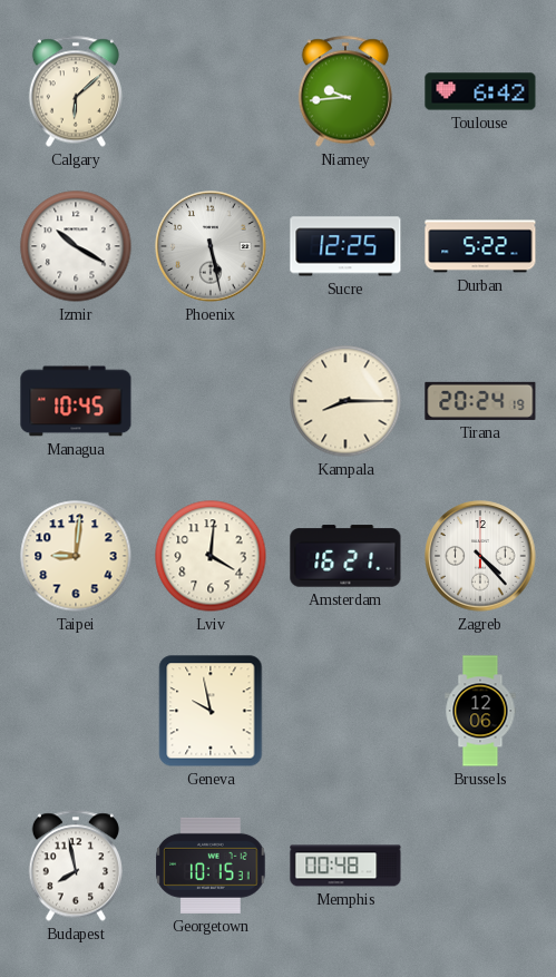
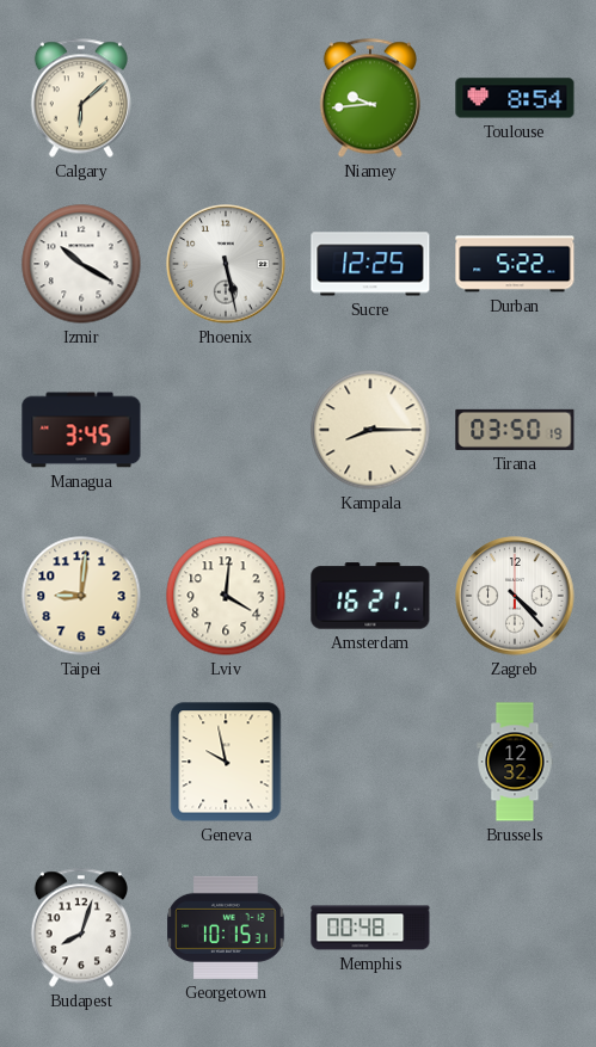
Toulouse: 6:42 -> 8:54
Managua: 10:45 -> 3:45
Tirana: 20:24 -> 03:50
Brussels: 12:06 -> 12:32
Budapest: 7:58 -> 8:03
